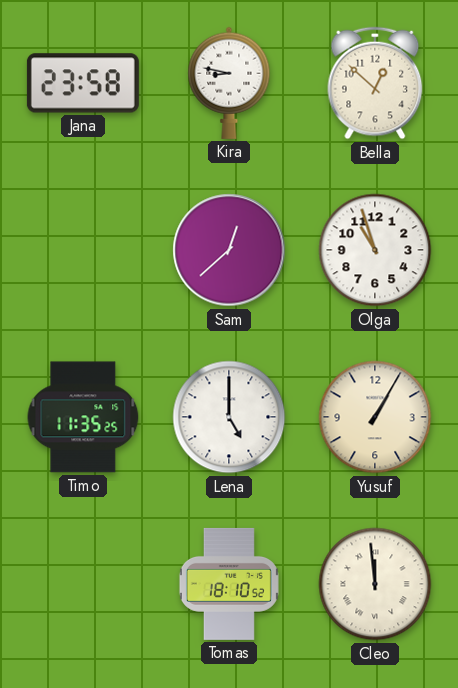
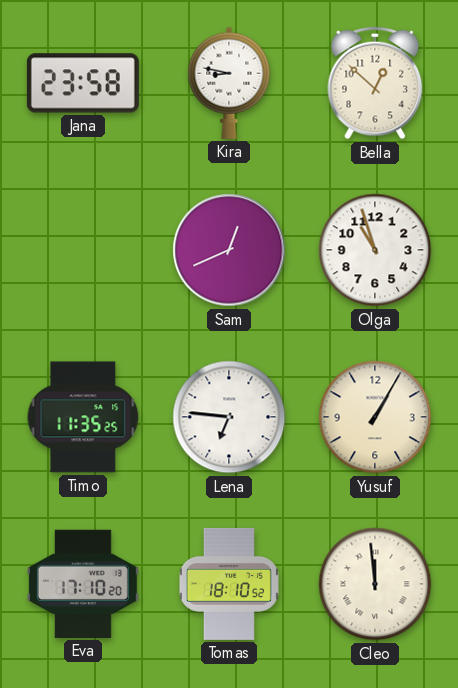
Sam: 12:38 -> 12:41
Lena: 5:00 -> 6:46
Eva: none -> 17:10
